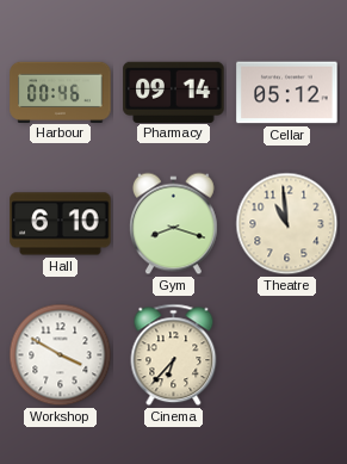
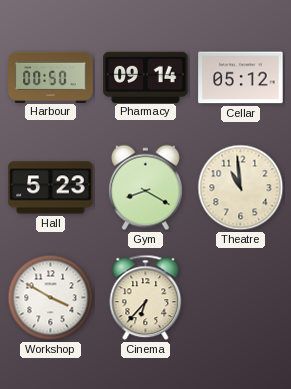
Harbour: 00:46 -> 00:50
Hall: 6:10 -> 5:23
Gym: 8:18 -> 8:20
